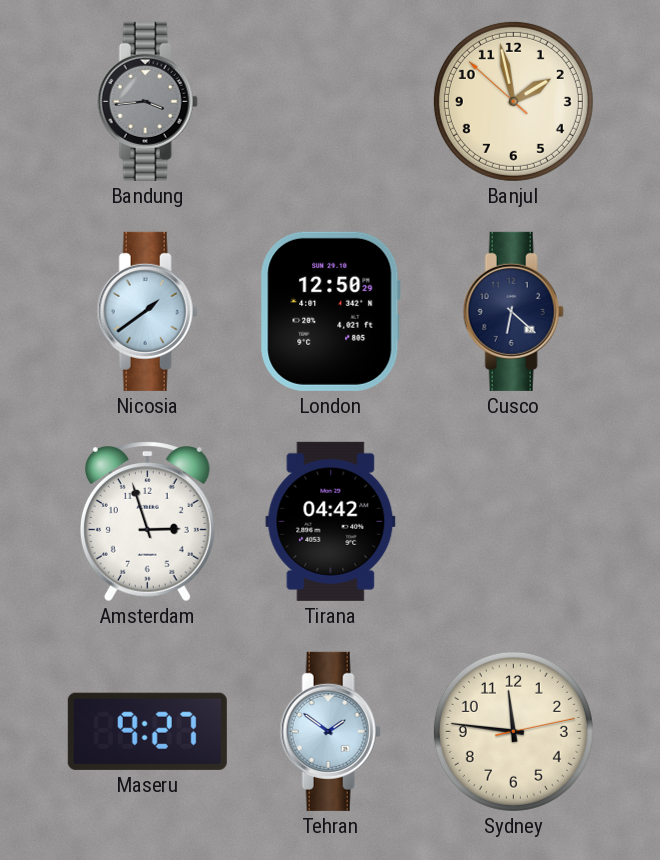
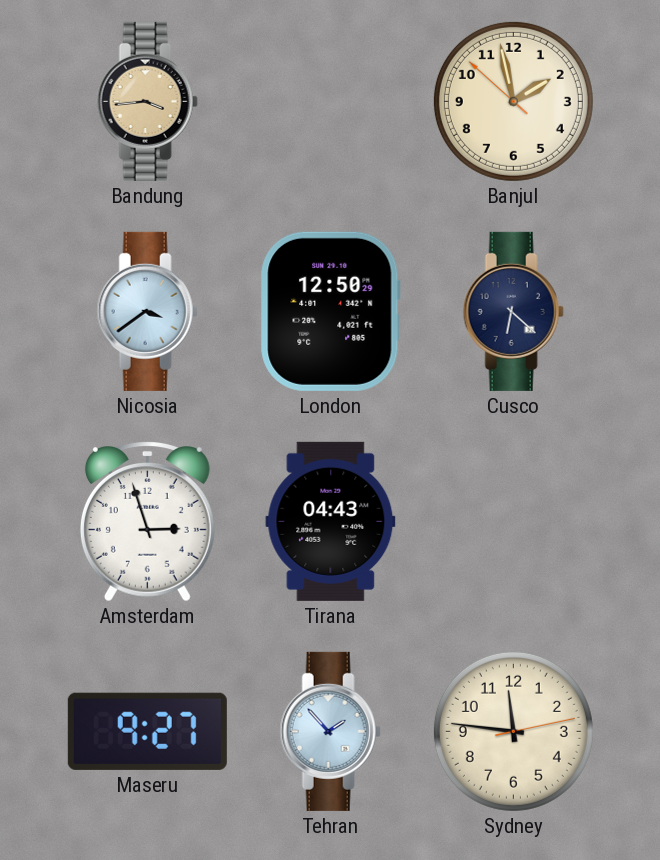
Bandung dial: grey -> champagne
Nicosia: 1:39 -> 3:39
Tirana: 04:42 -> 04:43
Tehran: 1:51 -> 1:53
